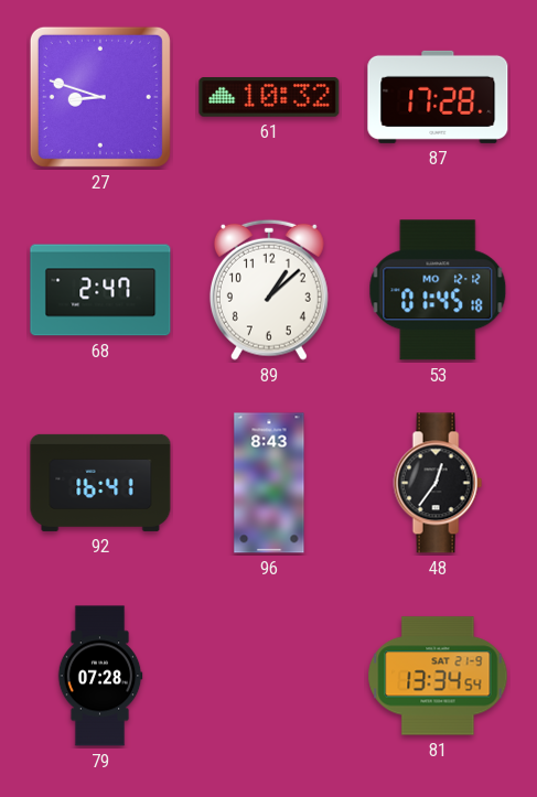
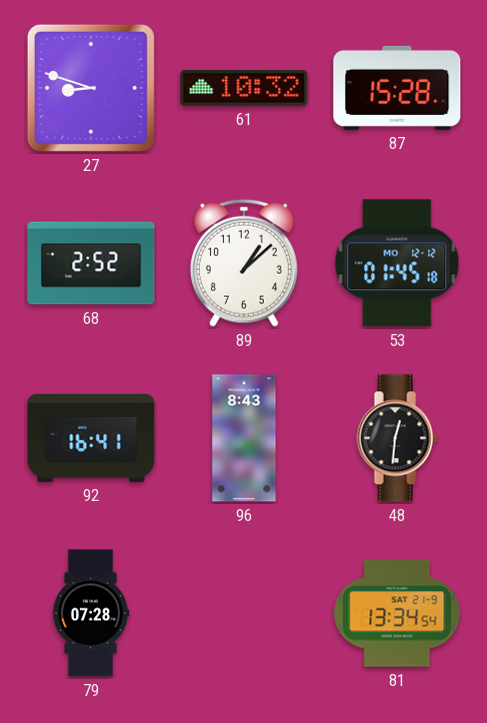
87: 17:28 -> 15:28
68: 2:47 -> 2:52
48: 12:36 -> 12:31
